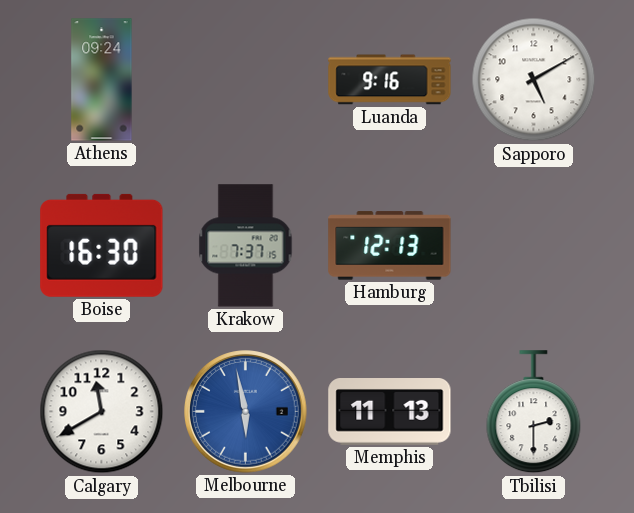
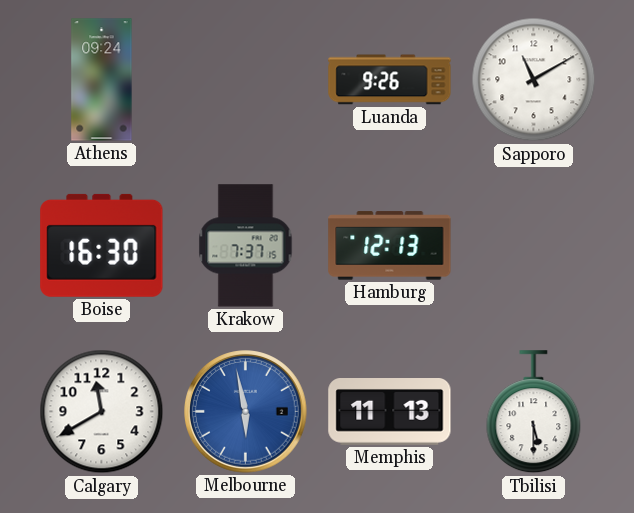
Luanda: 9:16 -> 9:26
Sapporo: 5:10 -> 11:10
Tbilisi: 2:30 -> 5:30
